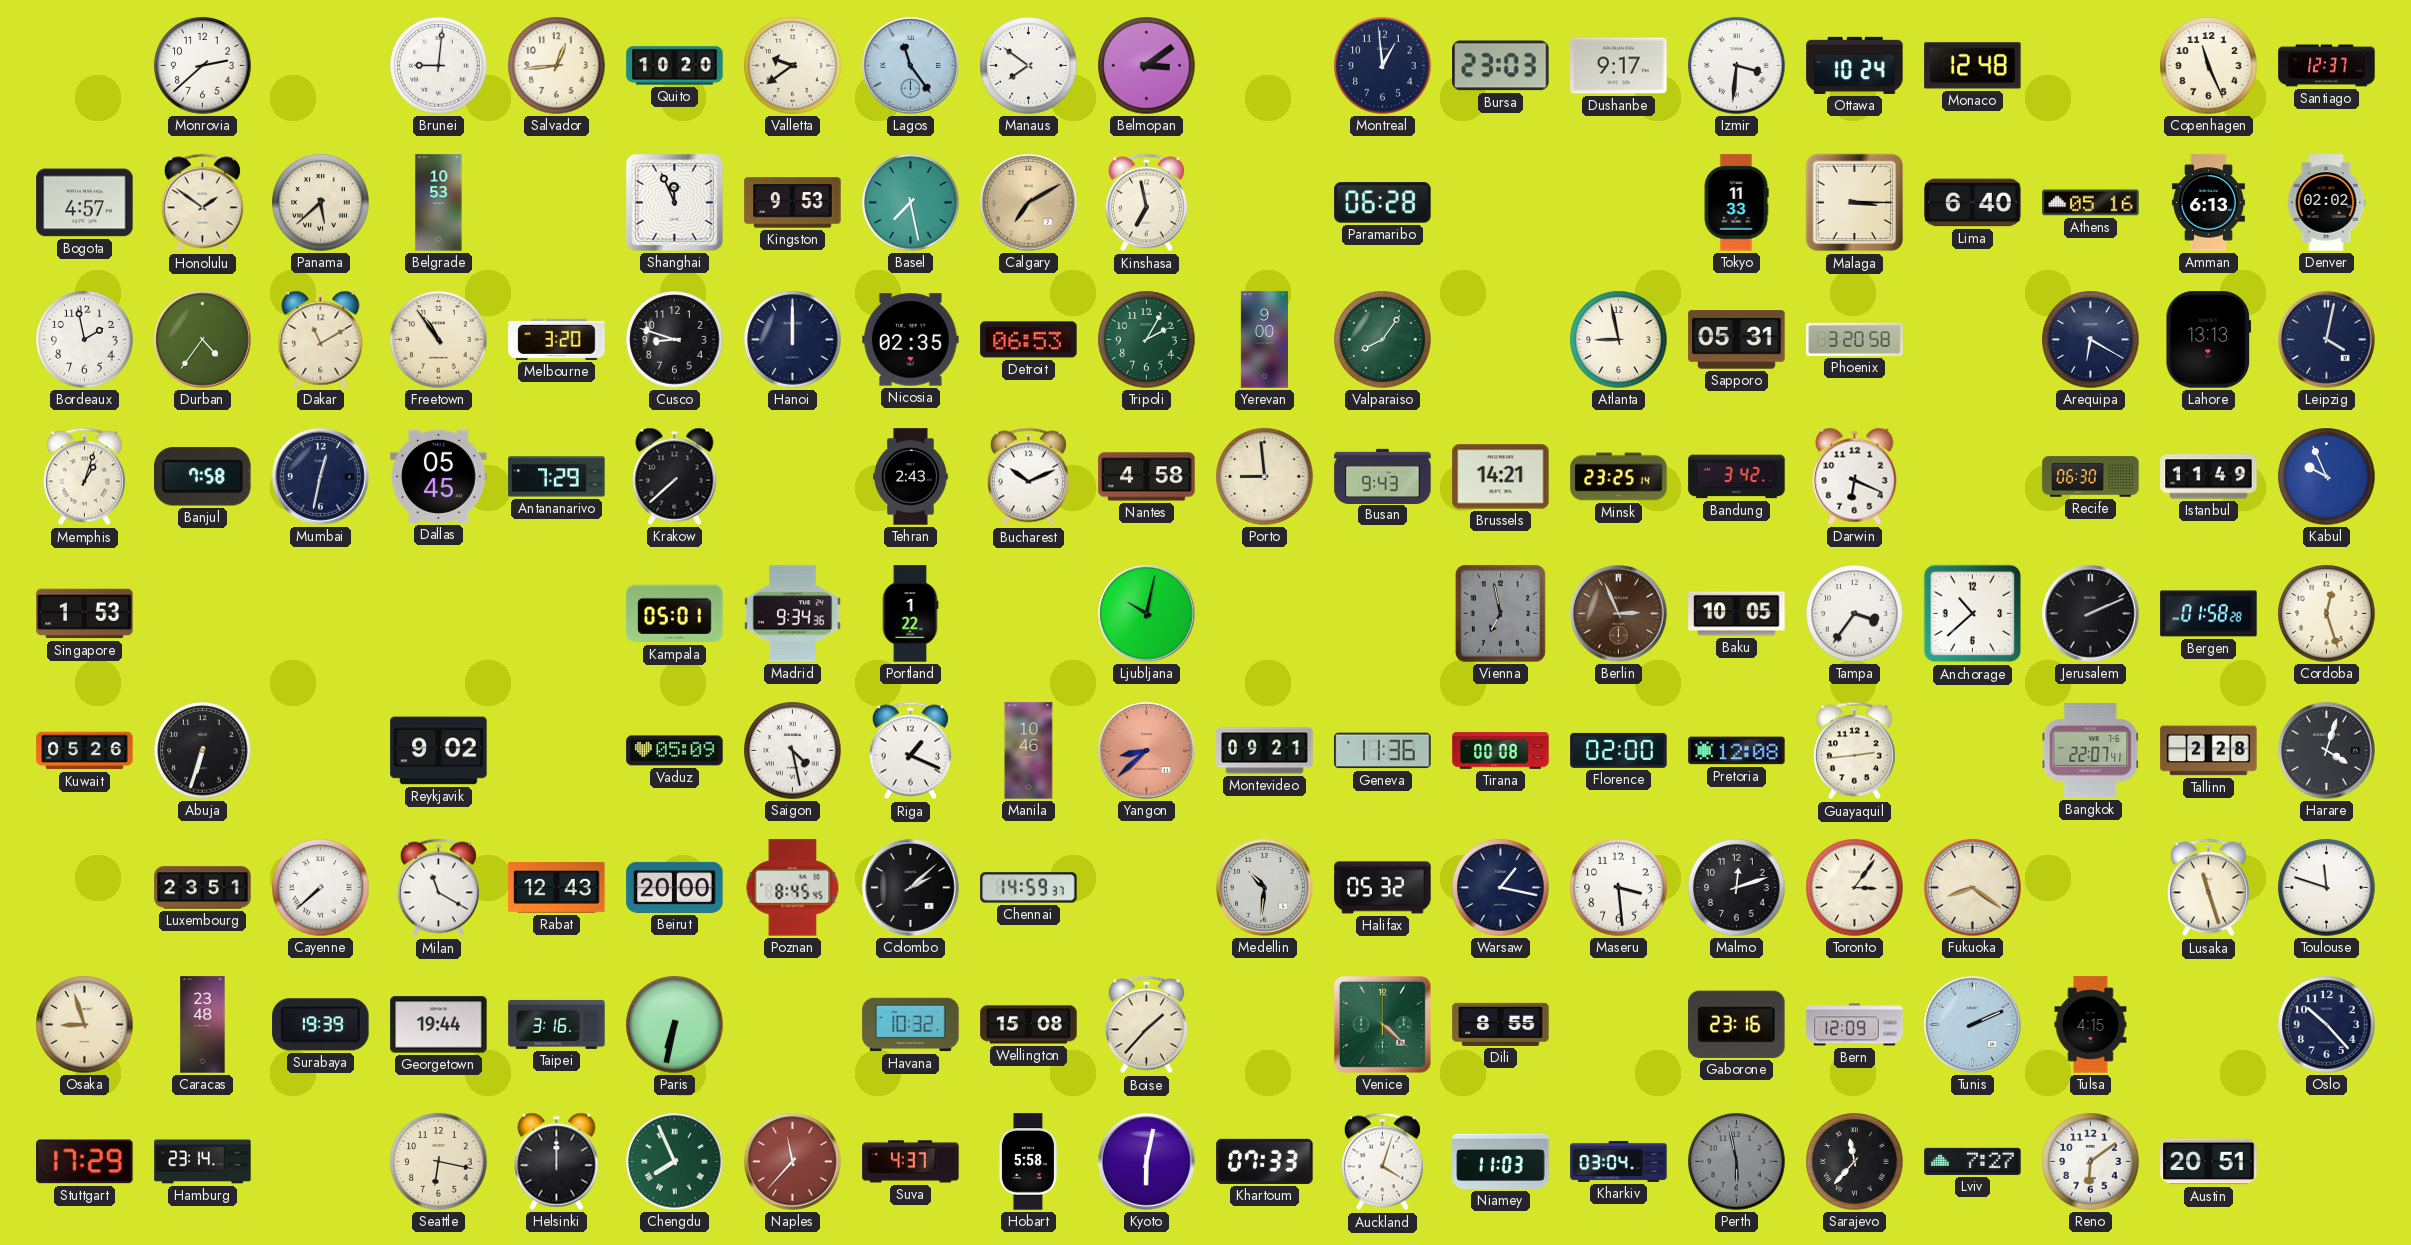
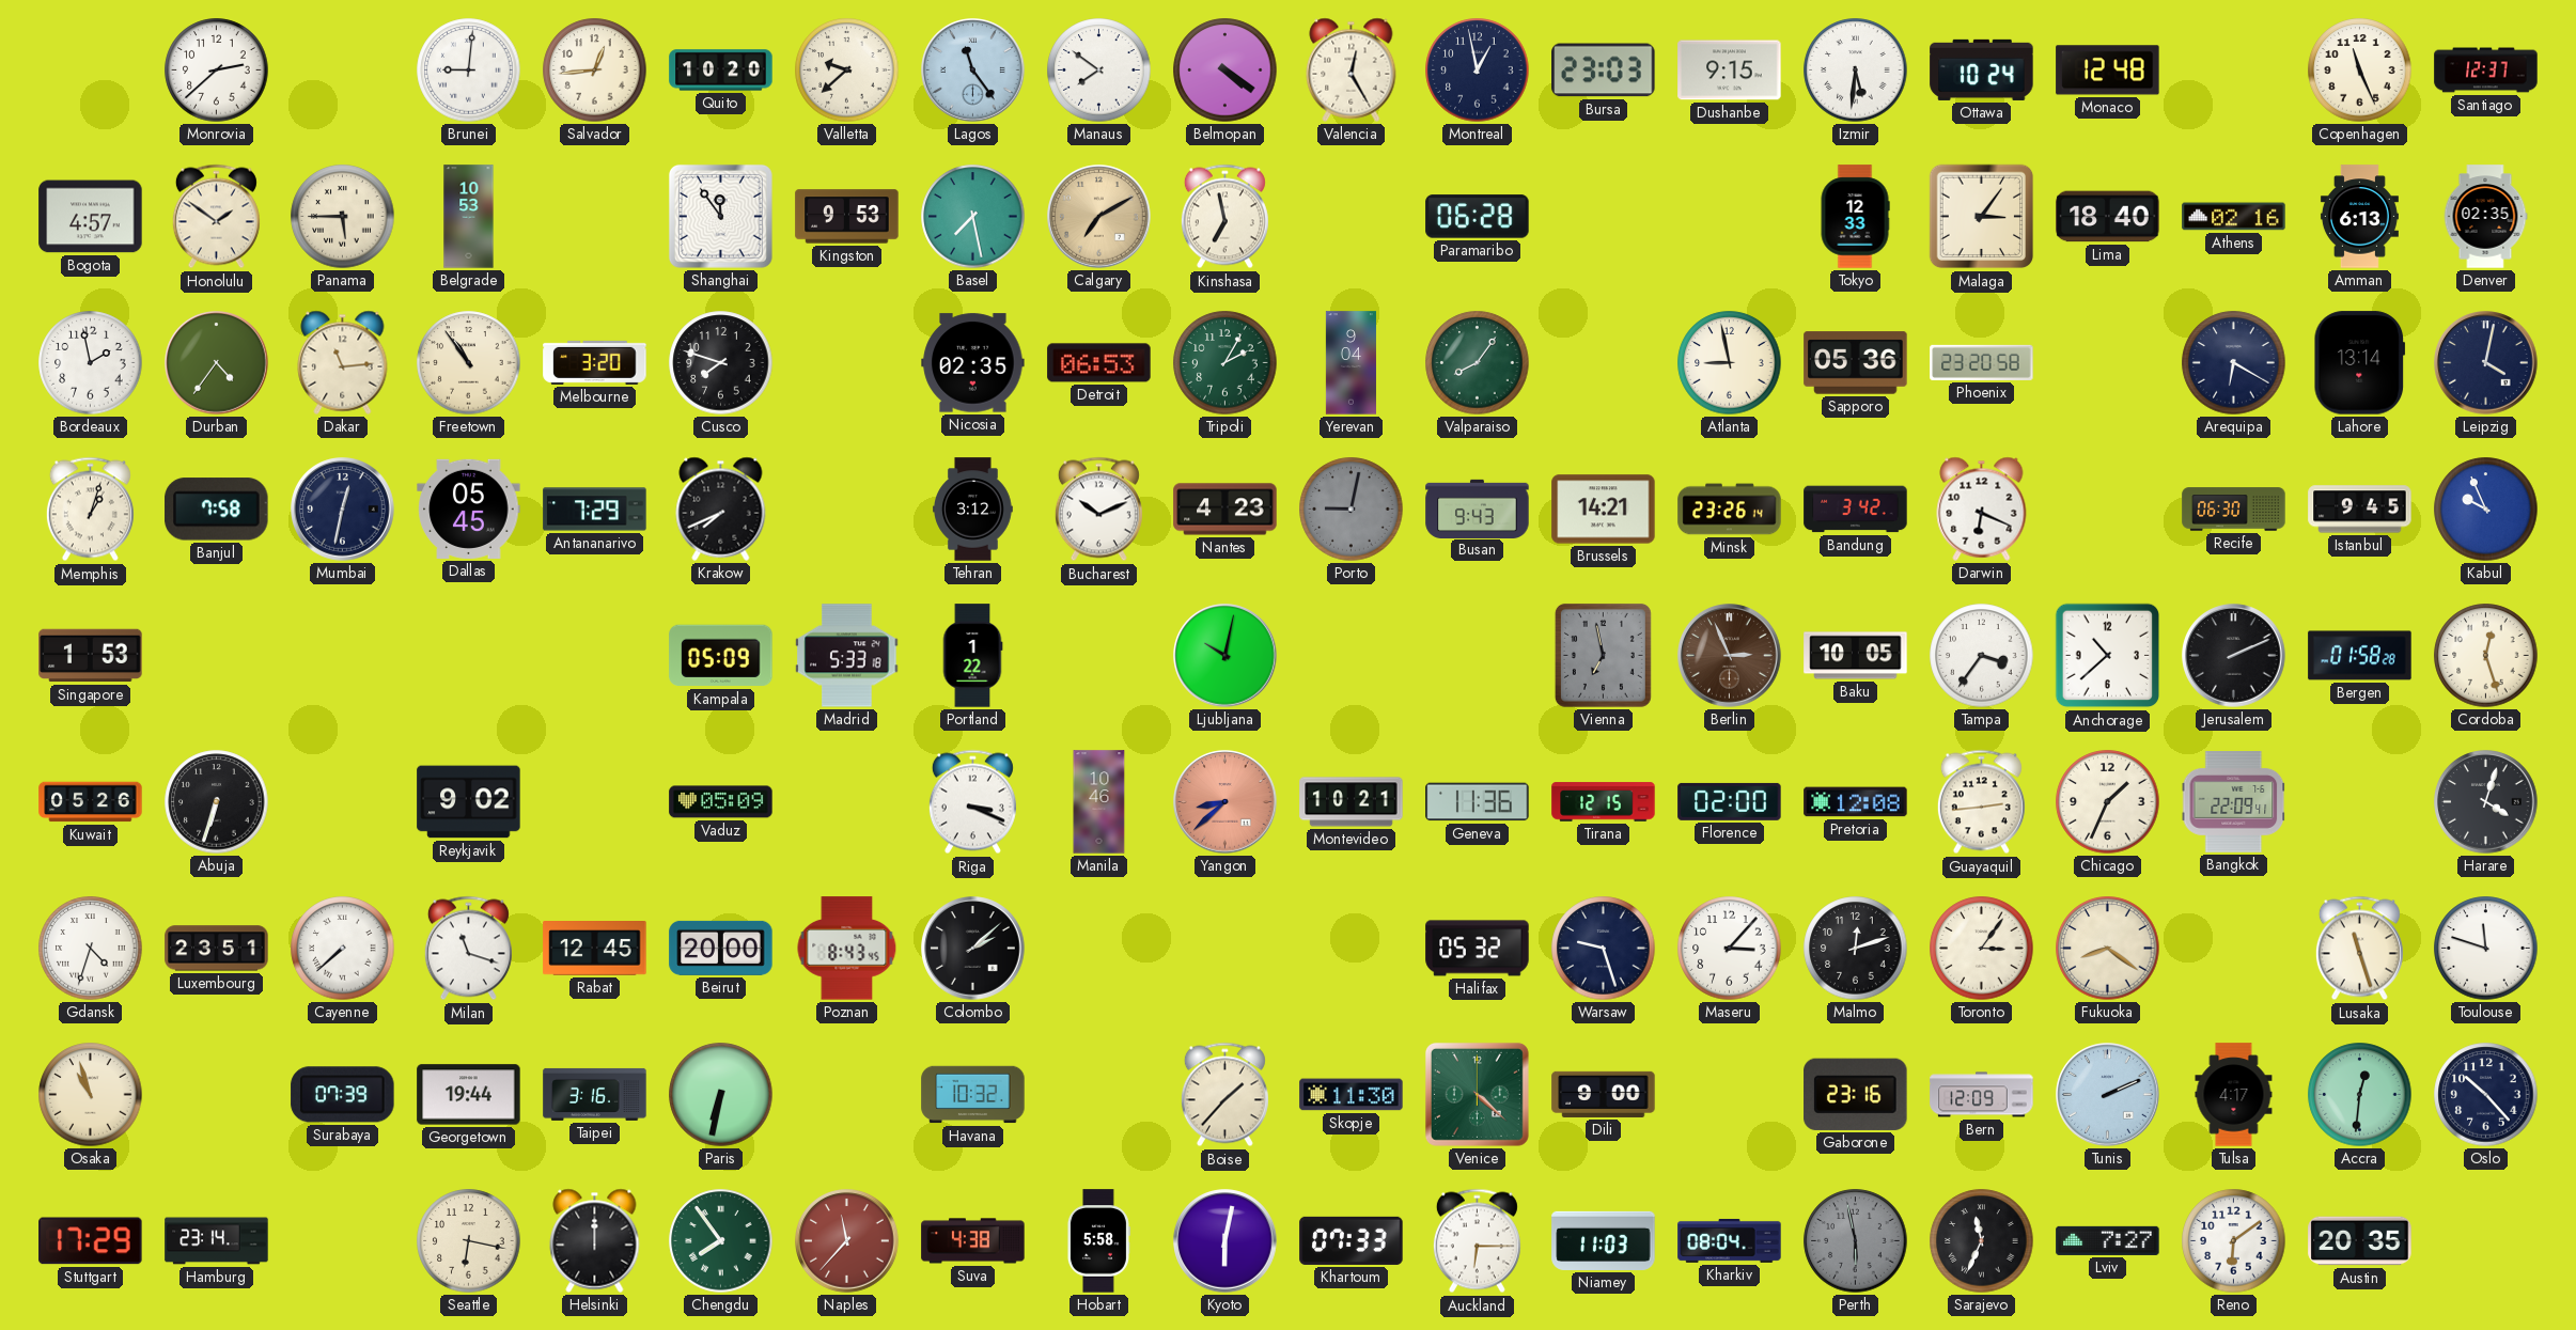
Valletta: 9:39 -> 9:38
Belmopan: 3:09 -> 4:21
Valencia: none -> 12:25
Montreal: 12:59 -> 12:58
Dushanbe: 9:17 -> 9:15
Izmir: 3:31 -> 5:31
Panama: 5:38 -> 5:45
Shanghai: 11:56 -> 11:54
Tokyo: 11:33 -> 12:33
Malaga: 3:15 -> 3:06
Lima: 6:40 -> 18:40
Athens: 05:16 -> 02:16
Denver: 02:02 -> 02:35
Dakar: 11:10 -> 11:14
Cusco: 8:48 -> 7:48
Hanoi: 12:00 -> none
Yerevan: 9:00 -> 9:04
Sapporo: 05:31 -> 05:36
Phoenix: 3:20 -> 23:20
Lahore: 13:13 -> 13:14
Krakow: 7:38 -> 7:41
Tehran: 2:43 -> 3:12
Nantes: 4:58 -> 4:23
Porto: 8:59 -> 9:02
Porto dial: cream -> grey
Minsk: 23:25 -> 23:26
Istanbul: 11:49 -> 9:45
Kampala: 05:01 -> 05:09
Madrid: 9:34 -> 5:33
Saigon: 4:28 -> none
Riga: 1:19 -> 3:19
Montevideo: 09:21 -> 10:21
Tirana: 00:08 -> 12:15
Chicago: none -> 1:34
Bangkok: 22:07 -> 22:09
Tallinn: 2:28 -> none
Gdansk: none -> 4:33
Milan: 11:20 -> 11:18
Rabat: 12:43 -> 12:45
Poznan: 8:45 -> 8:43
Chennai: 14:59 -> none
Medellin: 10:31 -> none
Warsaw: 1:17 -> 9:27
Maseru: 3:29 -> 3:07
Osaka: 8:57 -> 10:57
Caracas: 23:48 -> none
Surabaya: 19:39 -> 07:39
Wellington: 15:08 -> none
Skopje: none -> 11:30
Dili: 8:55 -> 9:00
Tulsa: 4:15 -> 4:17
Accra: none -> 12:31
Chengdu: 7:56 -> 7:54
Suva: 4:37 -> 4:38
Auckland: 4:03 -> 6:15
Kharkiv: 03:04 -> 08:04
Sarajevo: 11:37 -> 11:34
Austin: 20:51 -> 20:35
